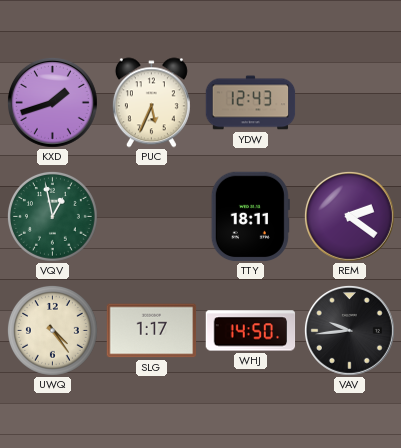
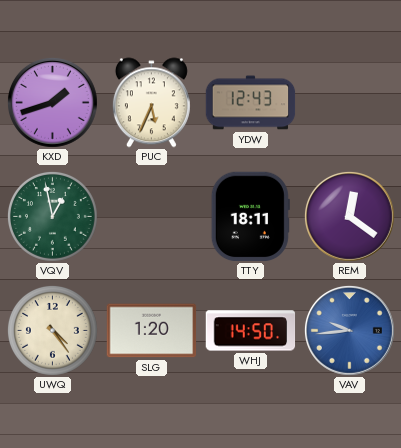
REM: 2:21 -> 12:21
SLG: 1:17 -> 1:20
VAV dial: black -> blue
